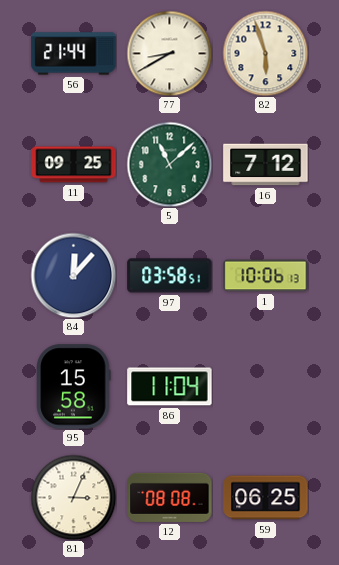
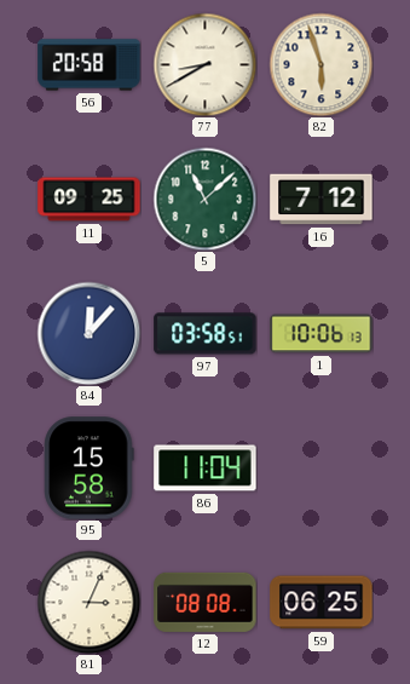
56: 21:44 -> 20:58
